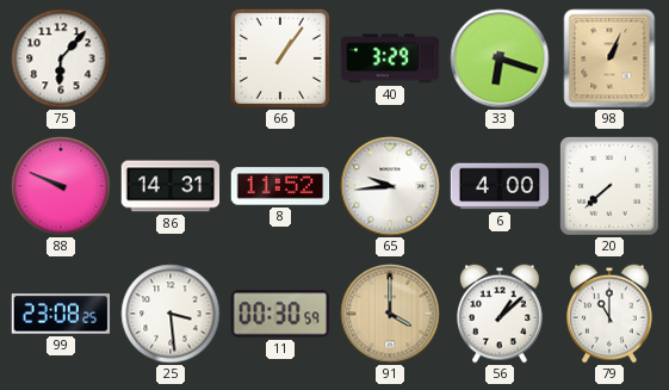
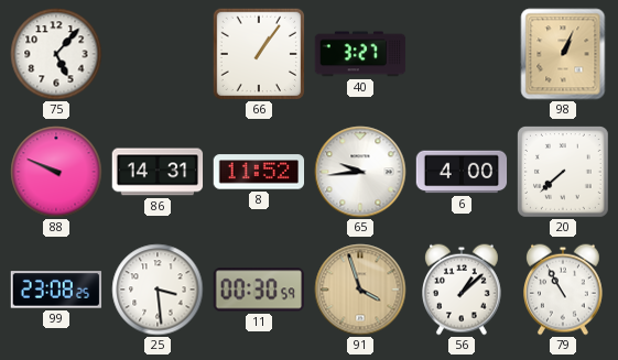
75: 6:07 -> 5:07
40: 3:29 -> 3:27
33: 6:18 -> none
91: 4:00 -> 3:57
79: 11:00 -> 10:55
